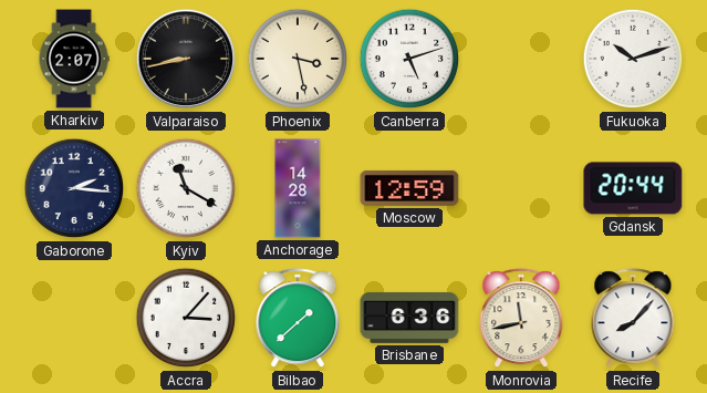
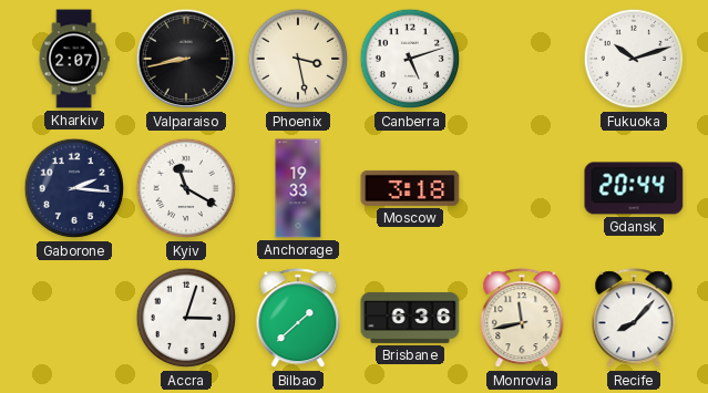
Anchorage: 14:28 -> 19:33
Moscow: 12:59 -> 3:18
Accra: 3:07 -> 3:03
